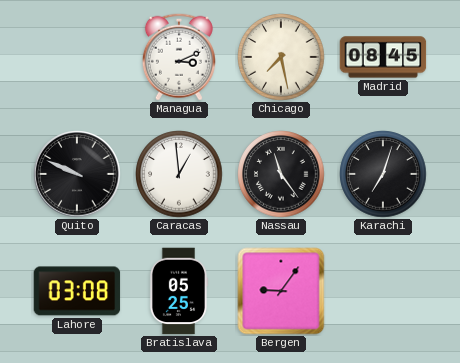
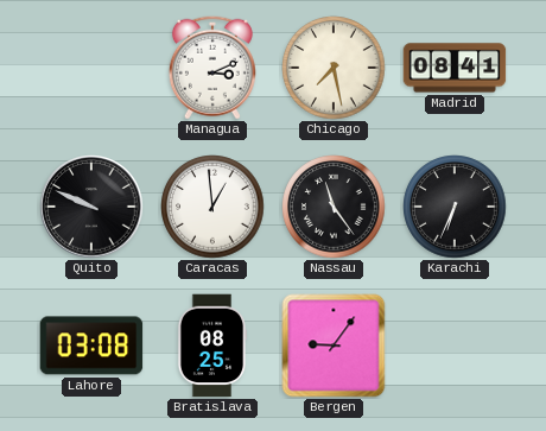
Madrid: 08:45 -> 08:41
Karachi: 7:03 -> 6:34
Bratislava: 05:25 -> 08:25
